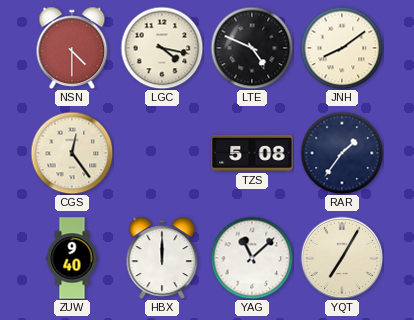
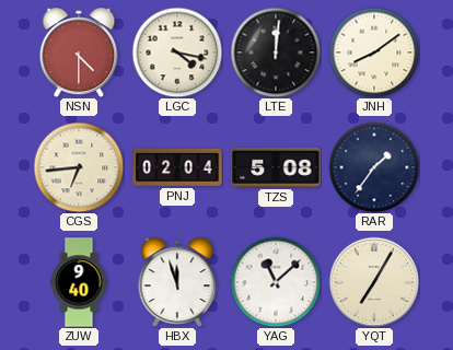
LTE: 4:49 -> 12:01
CGS: 12:24 -> 6:44
PNJ: none -> 02:04
HBX: 12:00 -> 11:57
